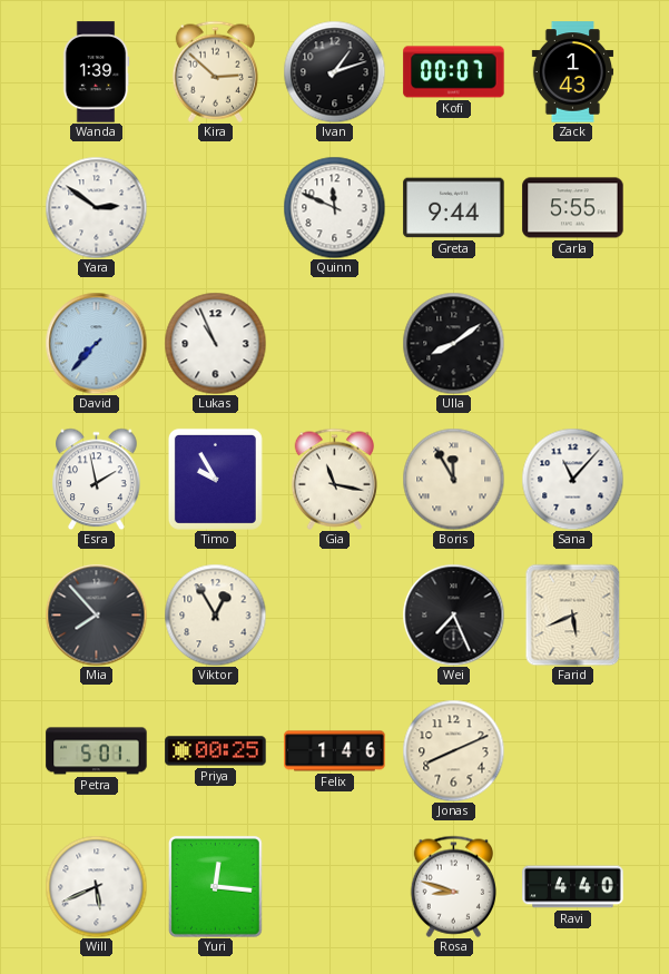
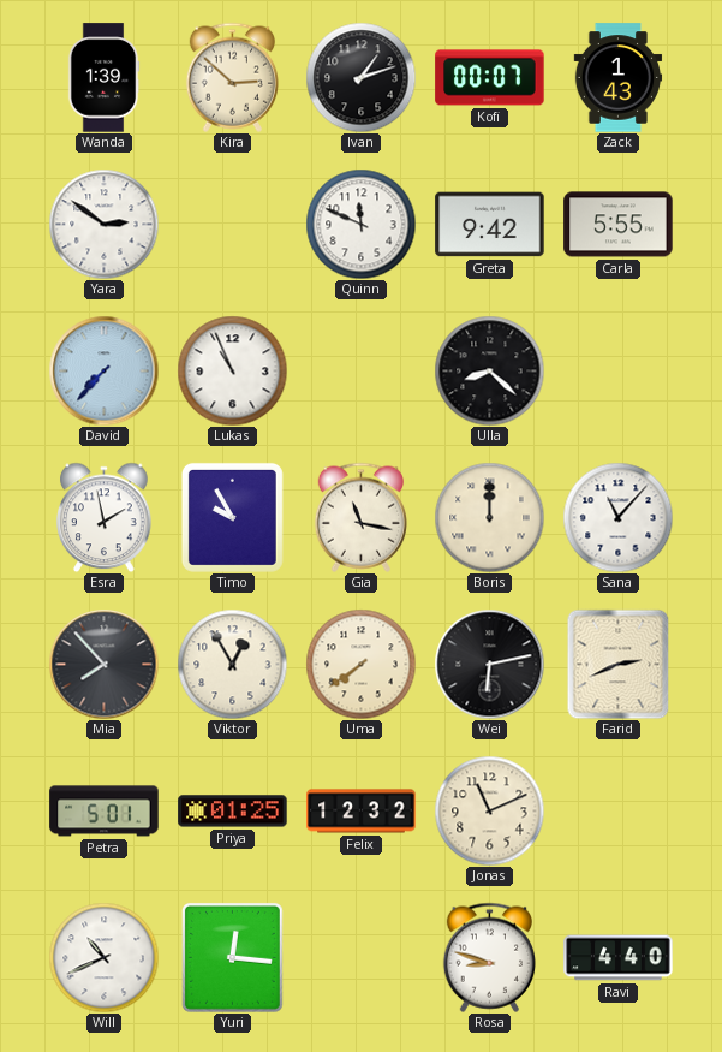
Greta: 9:44 -> 9:42
Ulla: 8:09 -> 8:22
Boris: 11:55 -> 12:00
Uma: none -> 7:39
Wei: 7:26 -> 6:13
Farid: 5:41 -> 2:41
Priya: 00:25 -> 01:25
Felix: 1:46 -> 12:32
Jonas: 8:11 -> 11:11
Will: 5:41 -> 10:41
